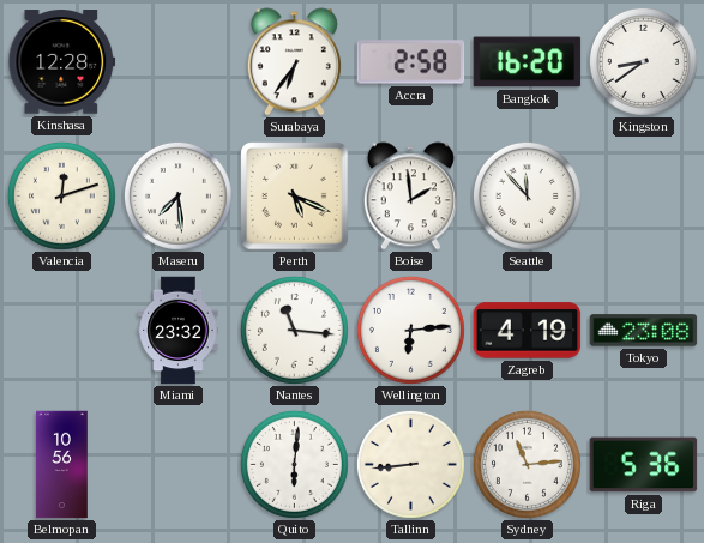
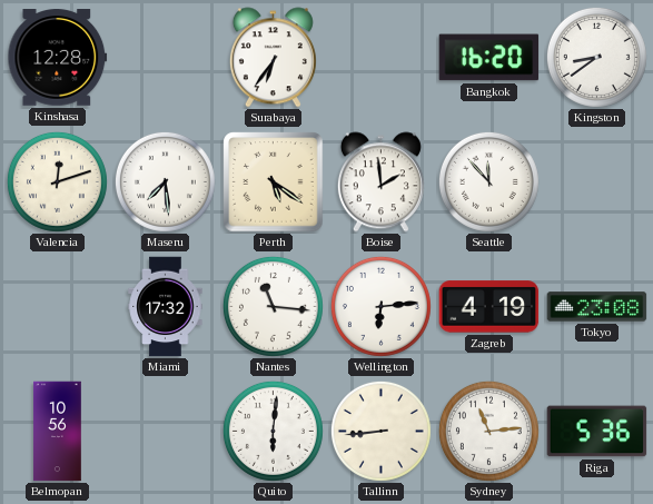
Accra: 2:58 -> none
Perth: 5:19 -> 5:21
Miami: 23:32 -> 17:32
